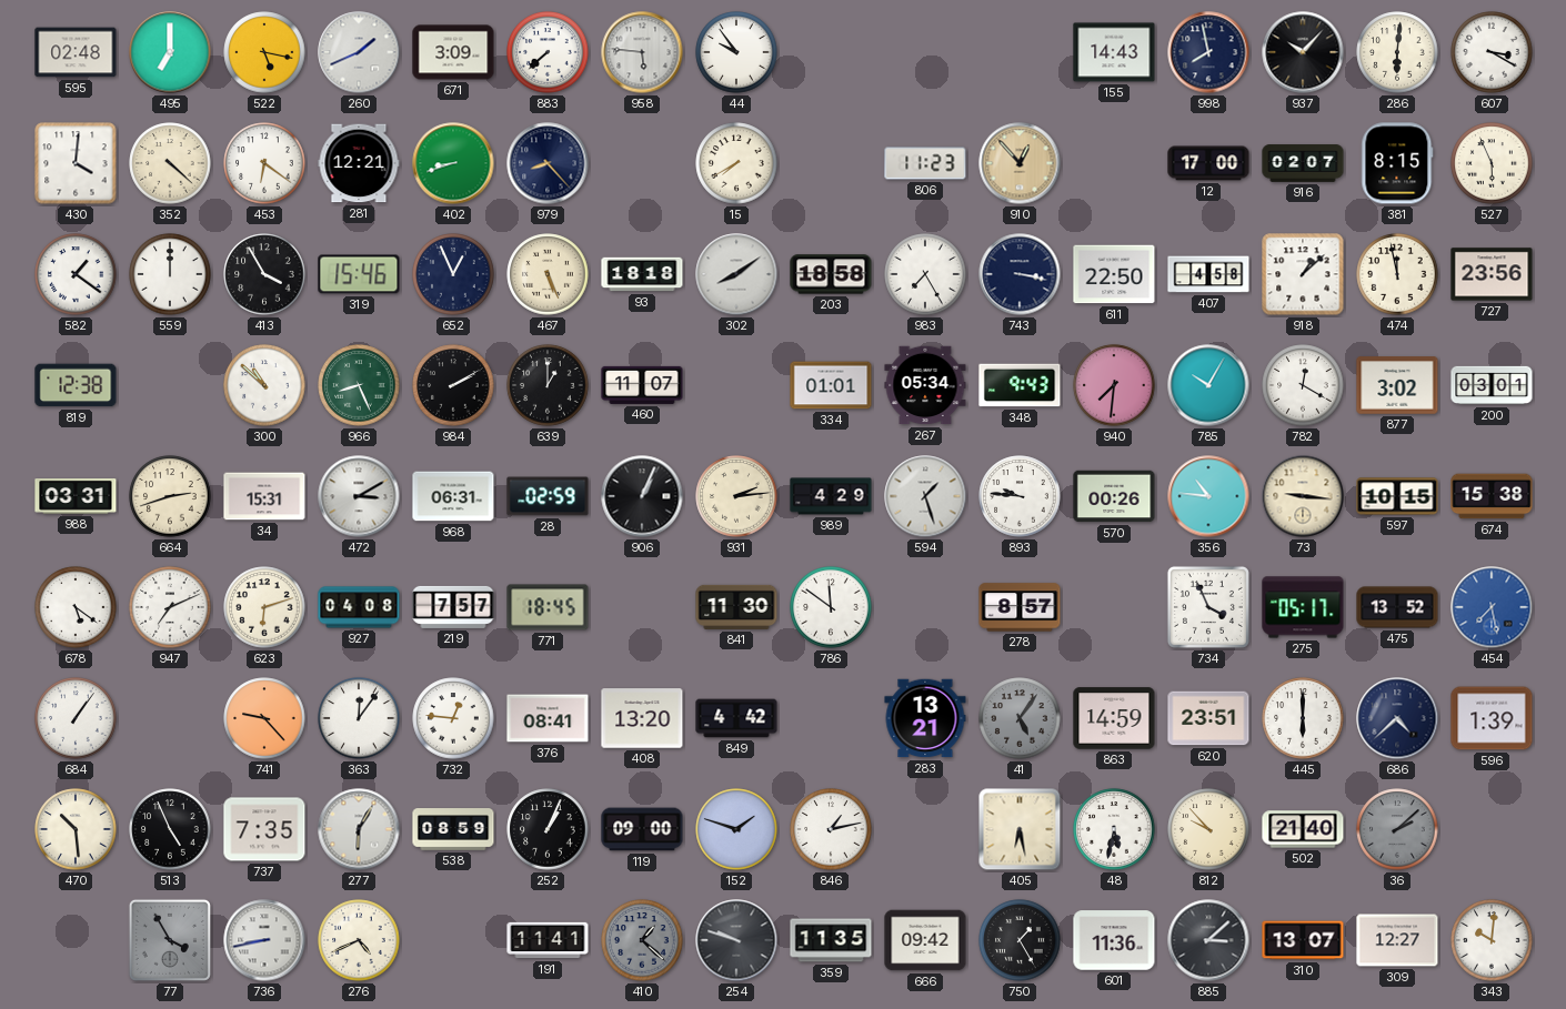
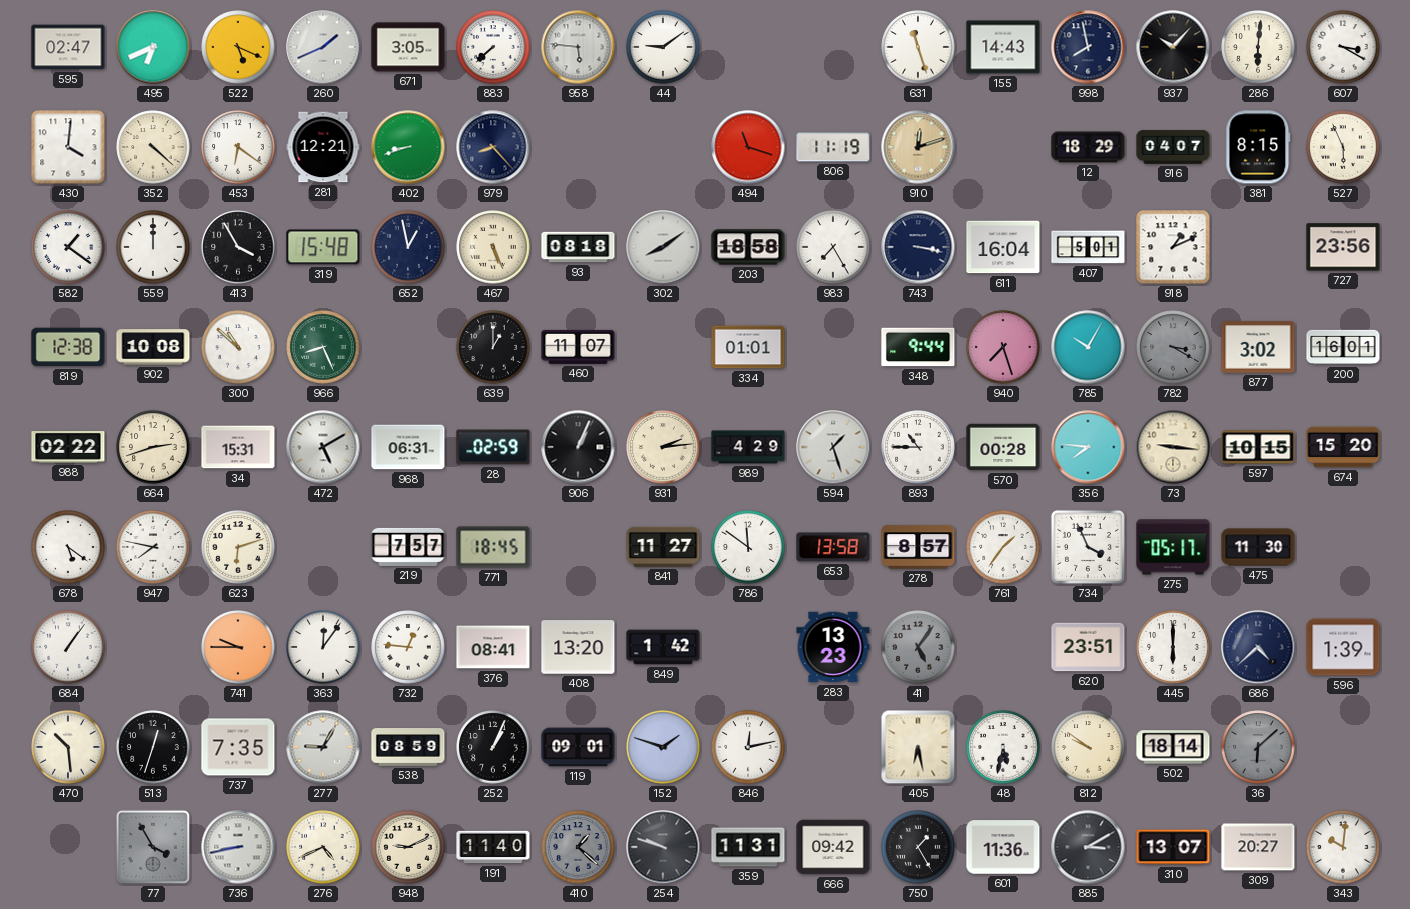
595: 02:48 -> 02:47
495: 7:00 -> 6:41
522: 5:17 -> 5:19
671: 3:09 -> 3:05
44: 9:54 -> 9:09
631: none -> 11:27
15: 7:40 -> none
494: none -> 11:18
806: 11:23 -> 11:19
910: 12:53 -> 12:12
12: 17:00 -> 18:29
916: 02:07 -> 04:07
319: 15:46 -> 15:48
652: 12:56 -> 12:58
93: 18:18 -> 08:18
611: 22:50 -> 16:04
407: 4:58 -> 5:01
918: 1:08 -> 1:11
474: 11:58 -> none
902: none -> 10:08
984: 2:10 -> none
267: 05:34 -> none
348: 9:43 -> 9:44
940: 7:31 -> 7:27
782: 12:20 -> 3:20
782 dial: white -> grey
200: 03:01 -> 16:01
988: 03:31 -> 02:22
472: 3:10 -> 5:10
893: 9:46 -> 10:45
570: 00:26 -> 00:28
356: 10:46 -> 7:46
674: 15:38 -> 15:20
947: 7:11 -> 7:47
927: 04:08 -> none
841: 11:30 -> 11:27
653: none -> 13:58
761: none -> 1:36
475: 13:52 -> 11:30
454: 7:28 -> none
741: 9:23 -> 9:45
849: 4:42 -> 1:42
283: 13:21 -> 13:23
863: 14:59 -> none
513: 4:56 -> 12:33
277: 6:05 -> 9:05
119: 09:00 -> 09:01
846: 1:13 -> 12:13
812: 9:53 -> 9:51
502: 21:40 -> 18:14
36: 2:08 -> 6:08
948: none -> 9:11
191: 11:41 -> 11:40
359: 11:35 -> 11:31
885: 3:08 -> 3:10
309: 12:27 -> 20:27
